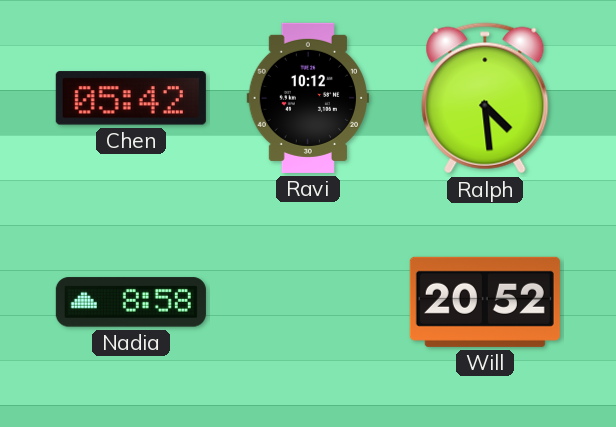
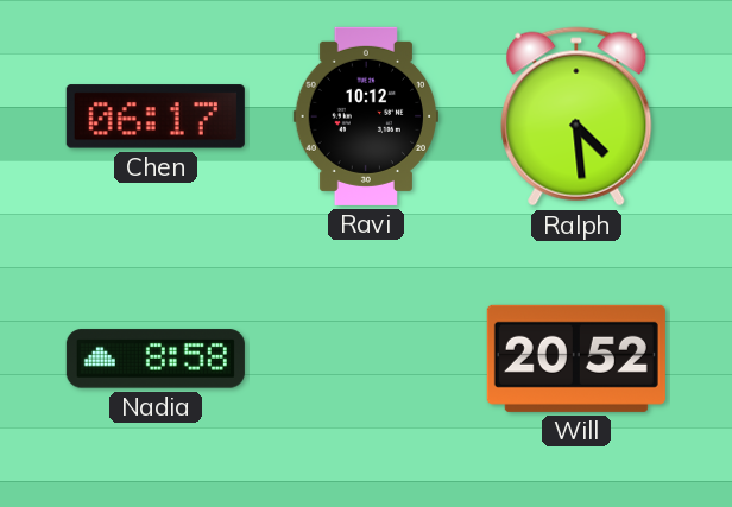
Chen: 05:42 -> 06:17
